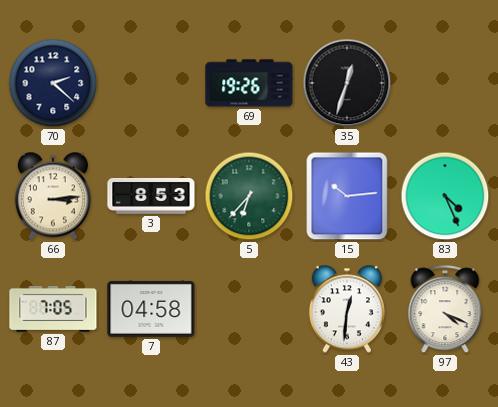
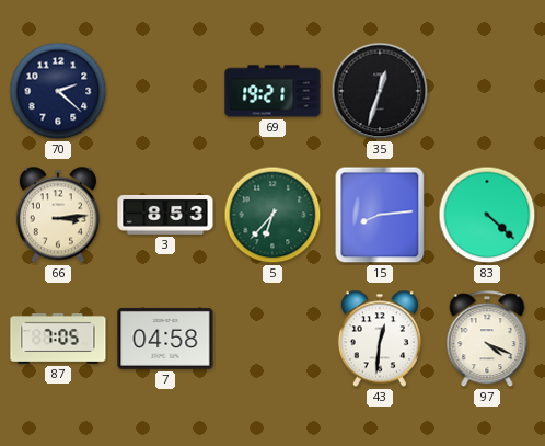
69: 19:26 -> 19:21
15: 10:14 -> 8:14
83: 4:26 -> 4:22
